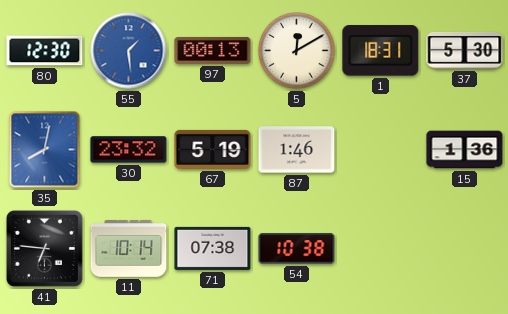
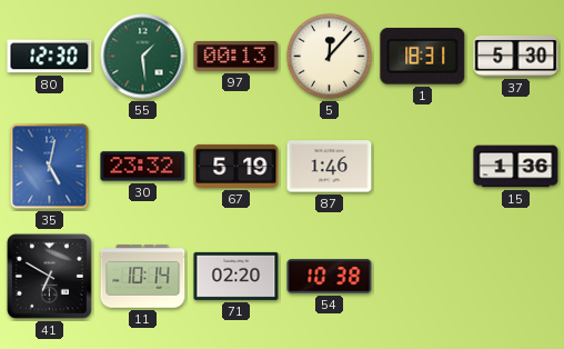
55 dial: blue -> green
5: 12:10 -> 12:07
35: 8:02 -> 5:02
41: 6:46 -> 6:50
71: 07:38 -> 02:20
